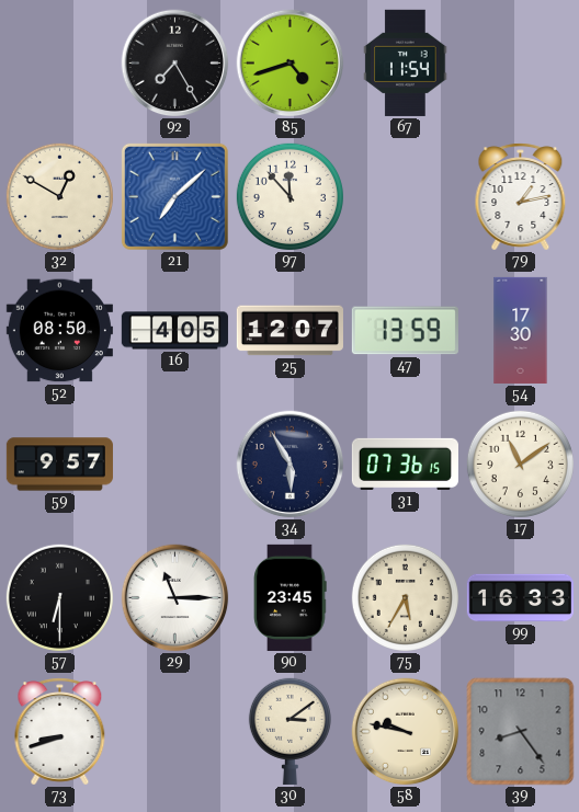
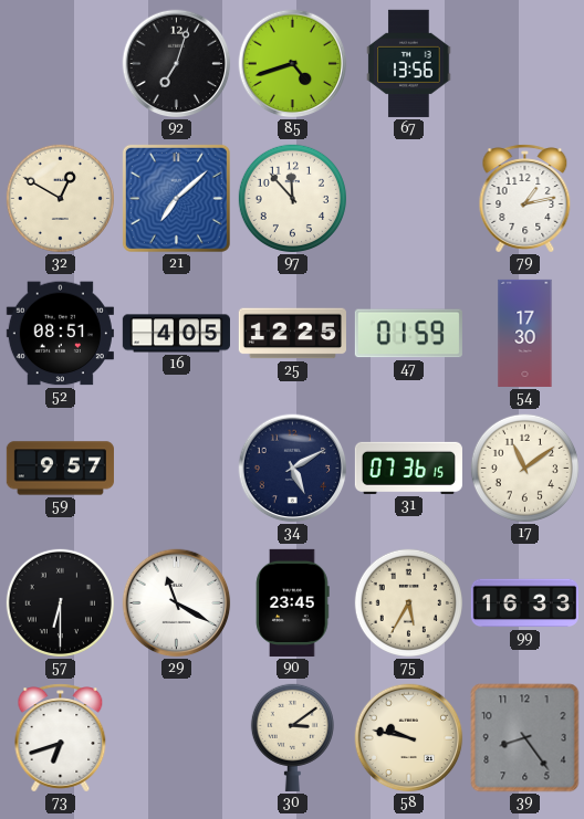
92: 7:25 -> 7:03
67: 11:54 -> 13:56
52: 08:50 -> 08:51
25: 12:07 -> 12:25
47: 13:59 -> 01:59
34: 5:55 -> 5:10
29: 11:15 -> 11:20
73: 8:42 -> 6:42
